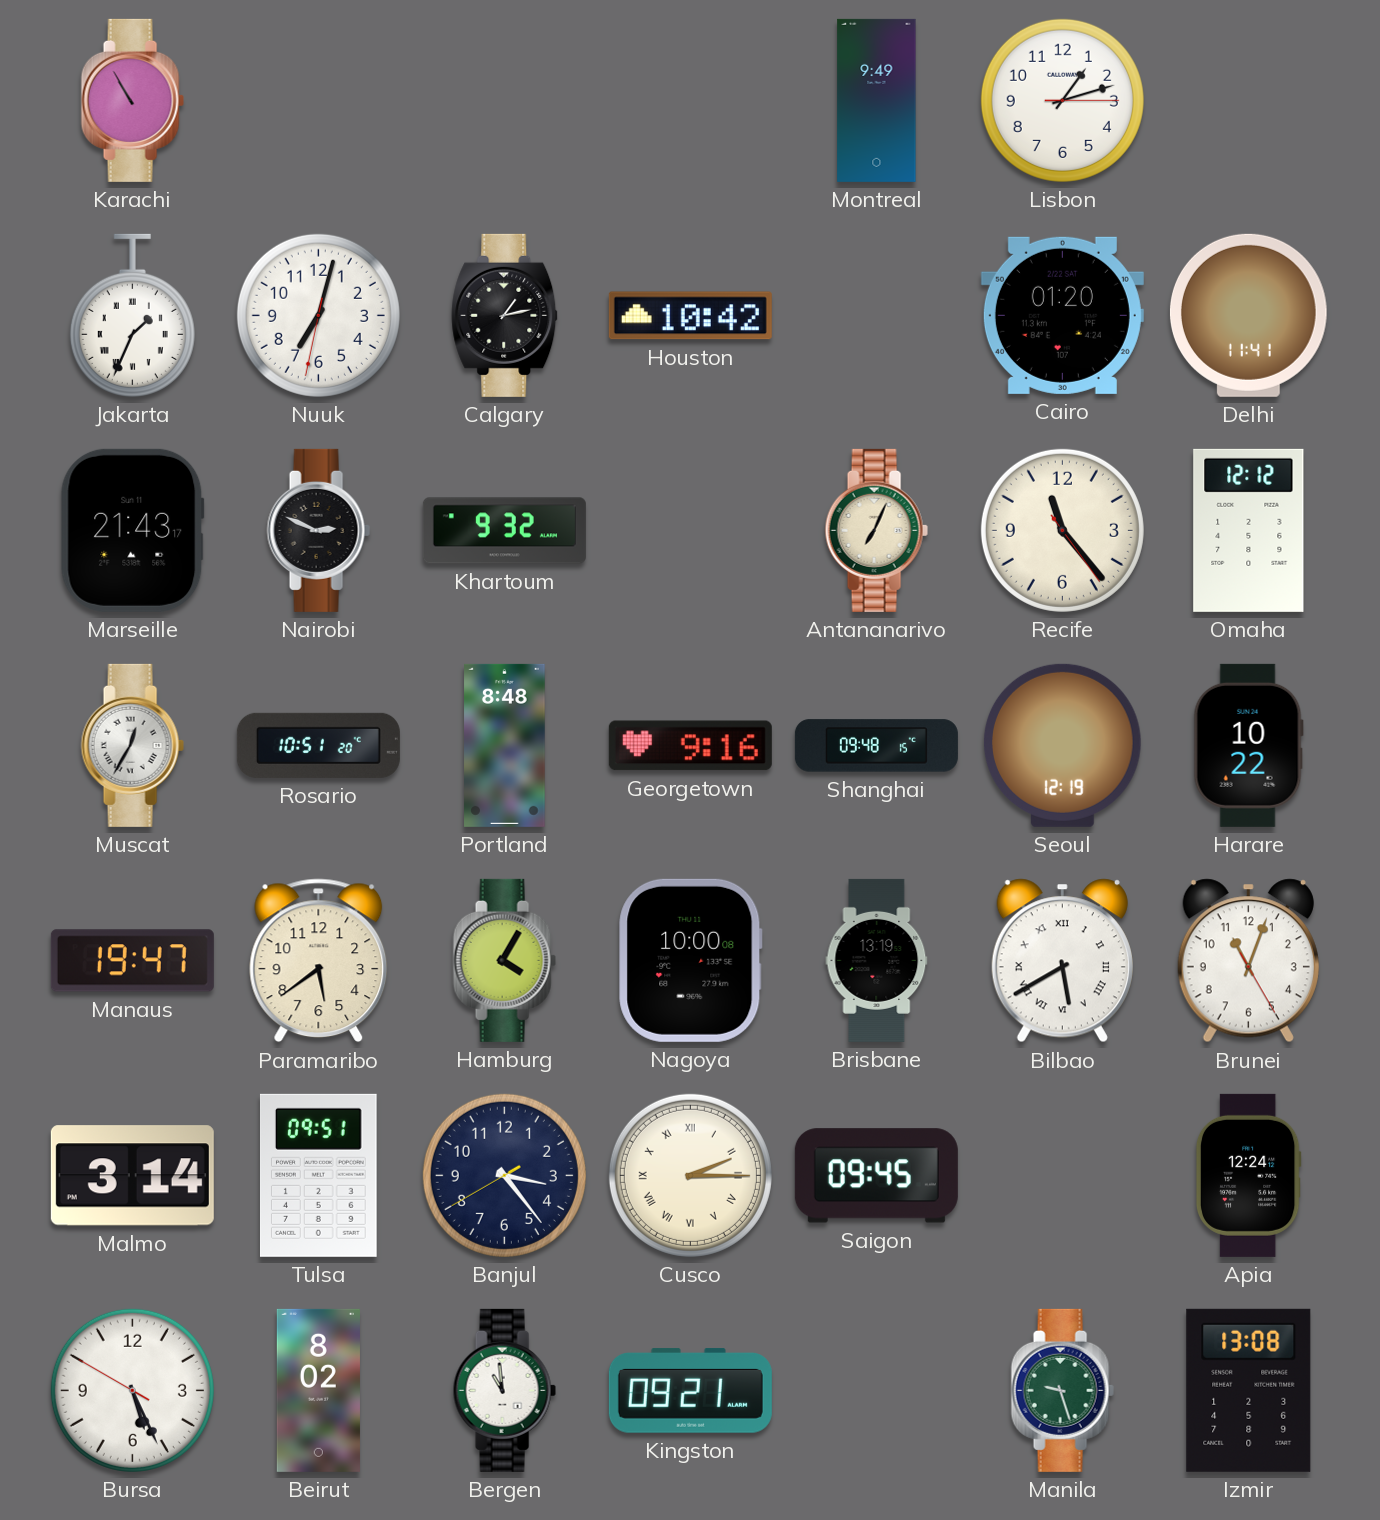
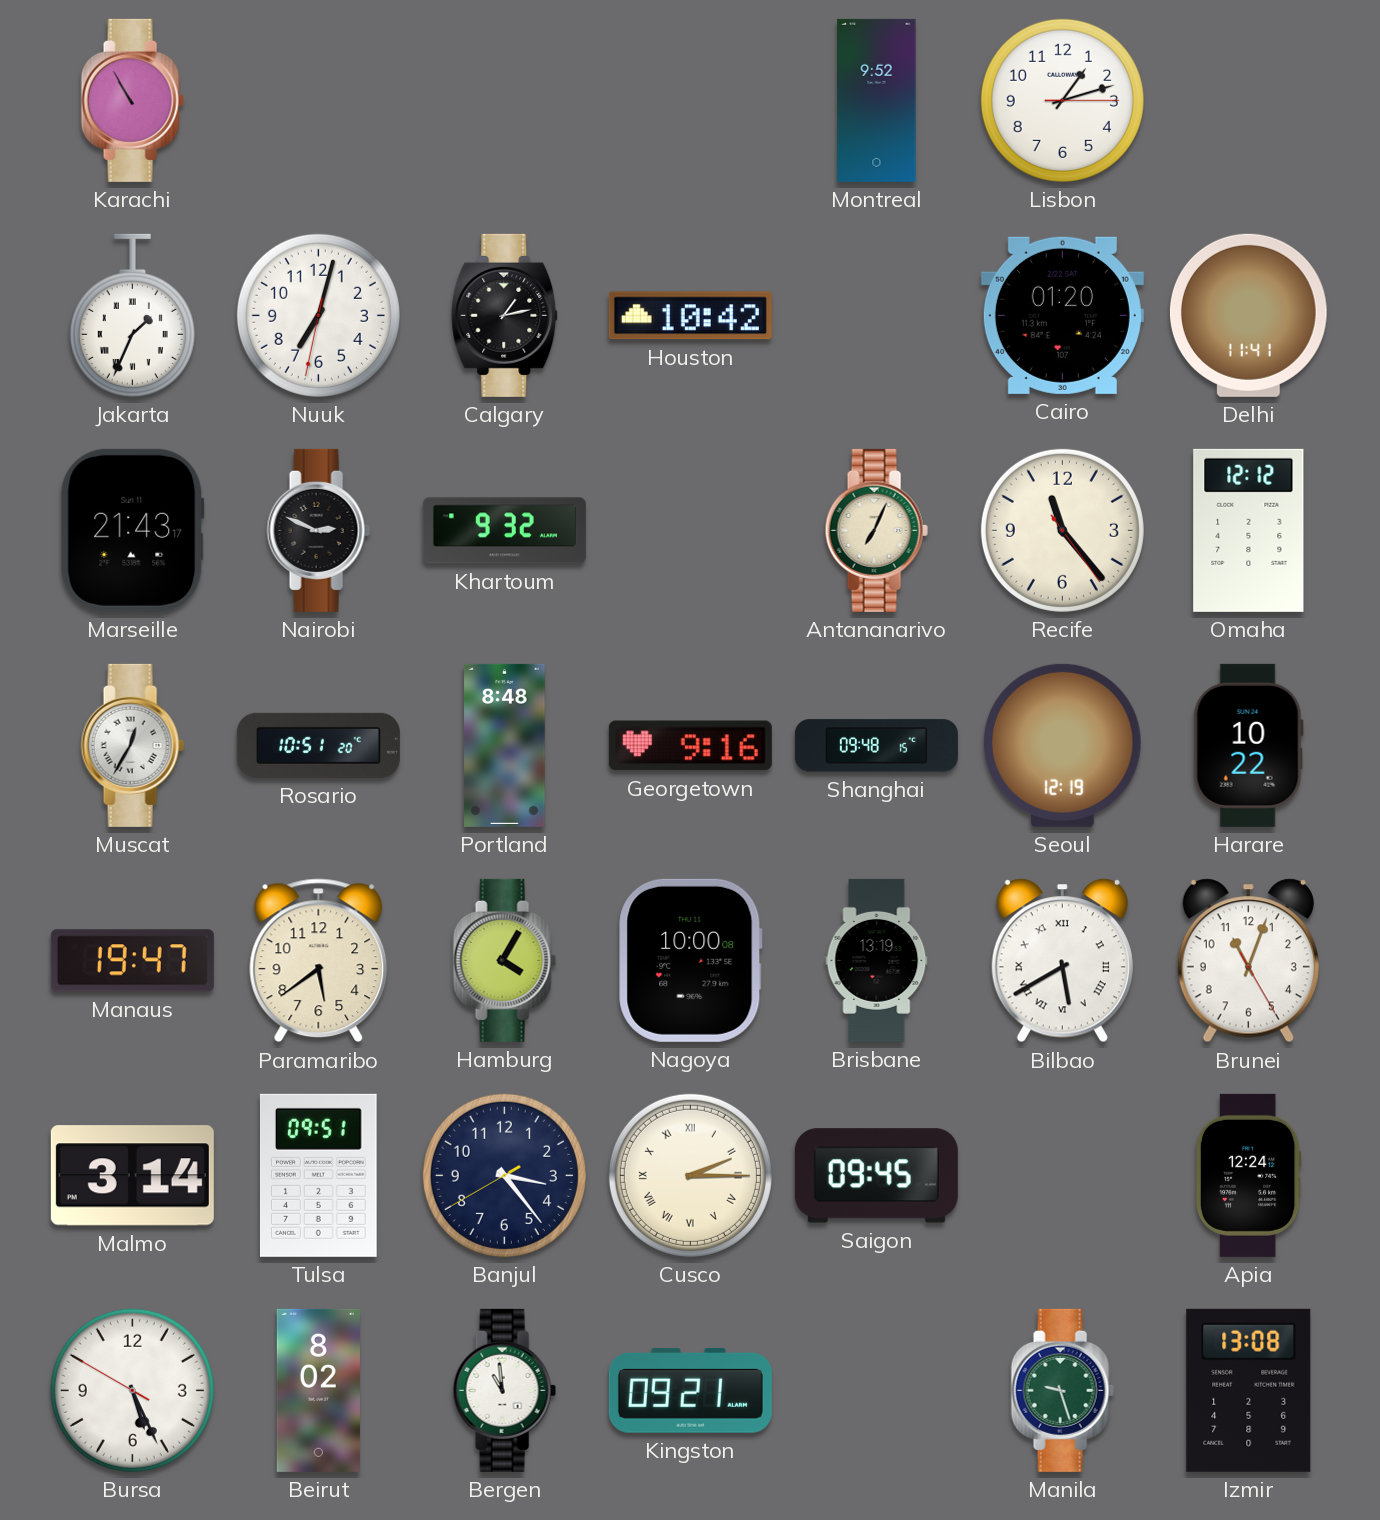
Montreal: 9:49 -> 9:52
